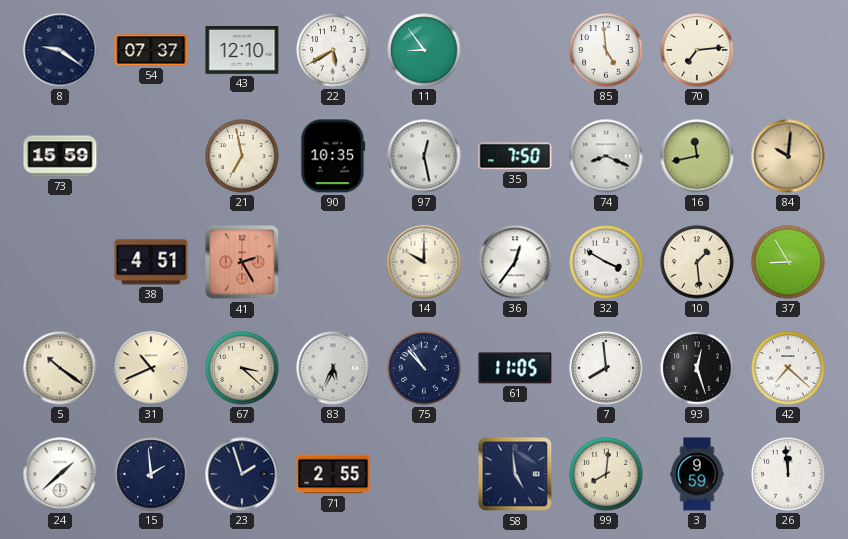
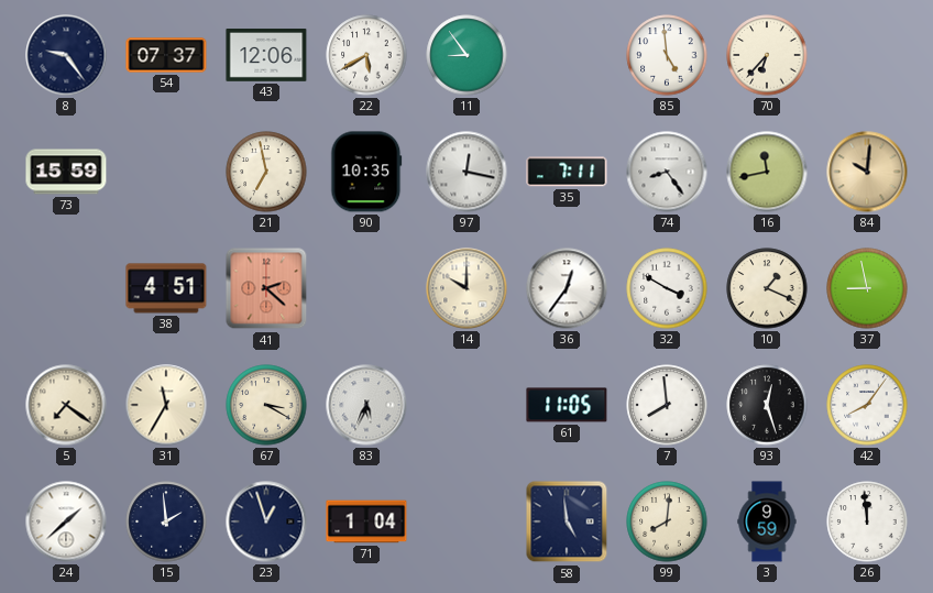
8: 9:21 -> 9:24
43: 12:10 -> 12:06
70: 7:14 -> 6:37
97: 12:28 -> 12:17
35: 7:50 -> 7:11
74: 8:19 -> 8:24
41: 2:25 -> 2:22
10: 1:29 -> 1:19
37: 8:55 -> 8:58
5: 10:21 -> 7:21
31: 10:41 -> 11:35
67: 3:22 -> 3:20
75: 10:53 -> none
42: 7:22 -> 8:06
23: 1:57 -> 12:57
71: 2:55 -> 1:04
